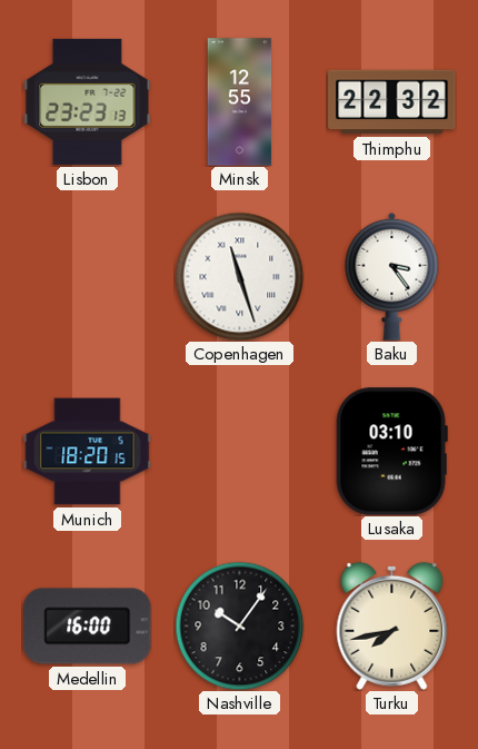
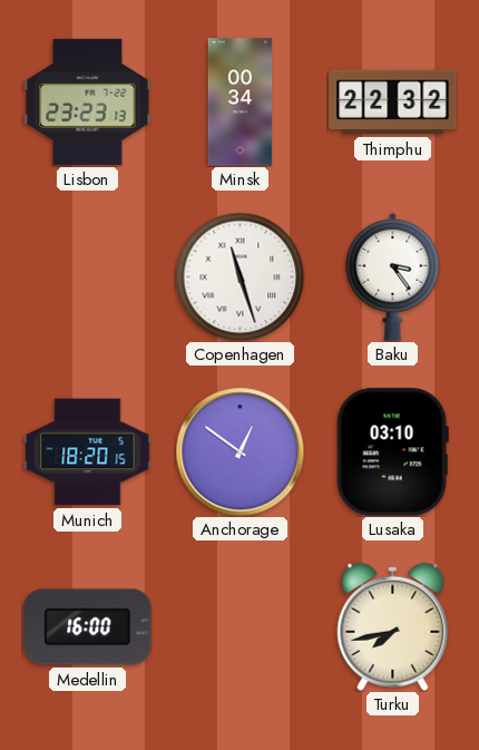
Minsk: 12:55 -> 00:34
Anchorage: none -> 12:51
Nashville: 10:06 -> none
